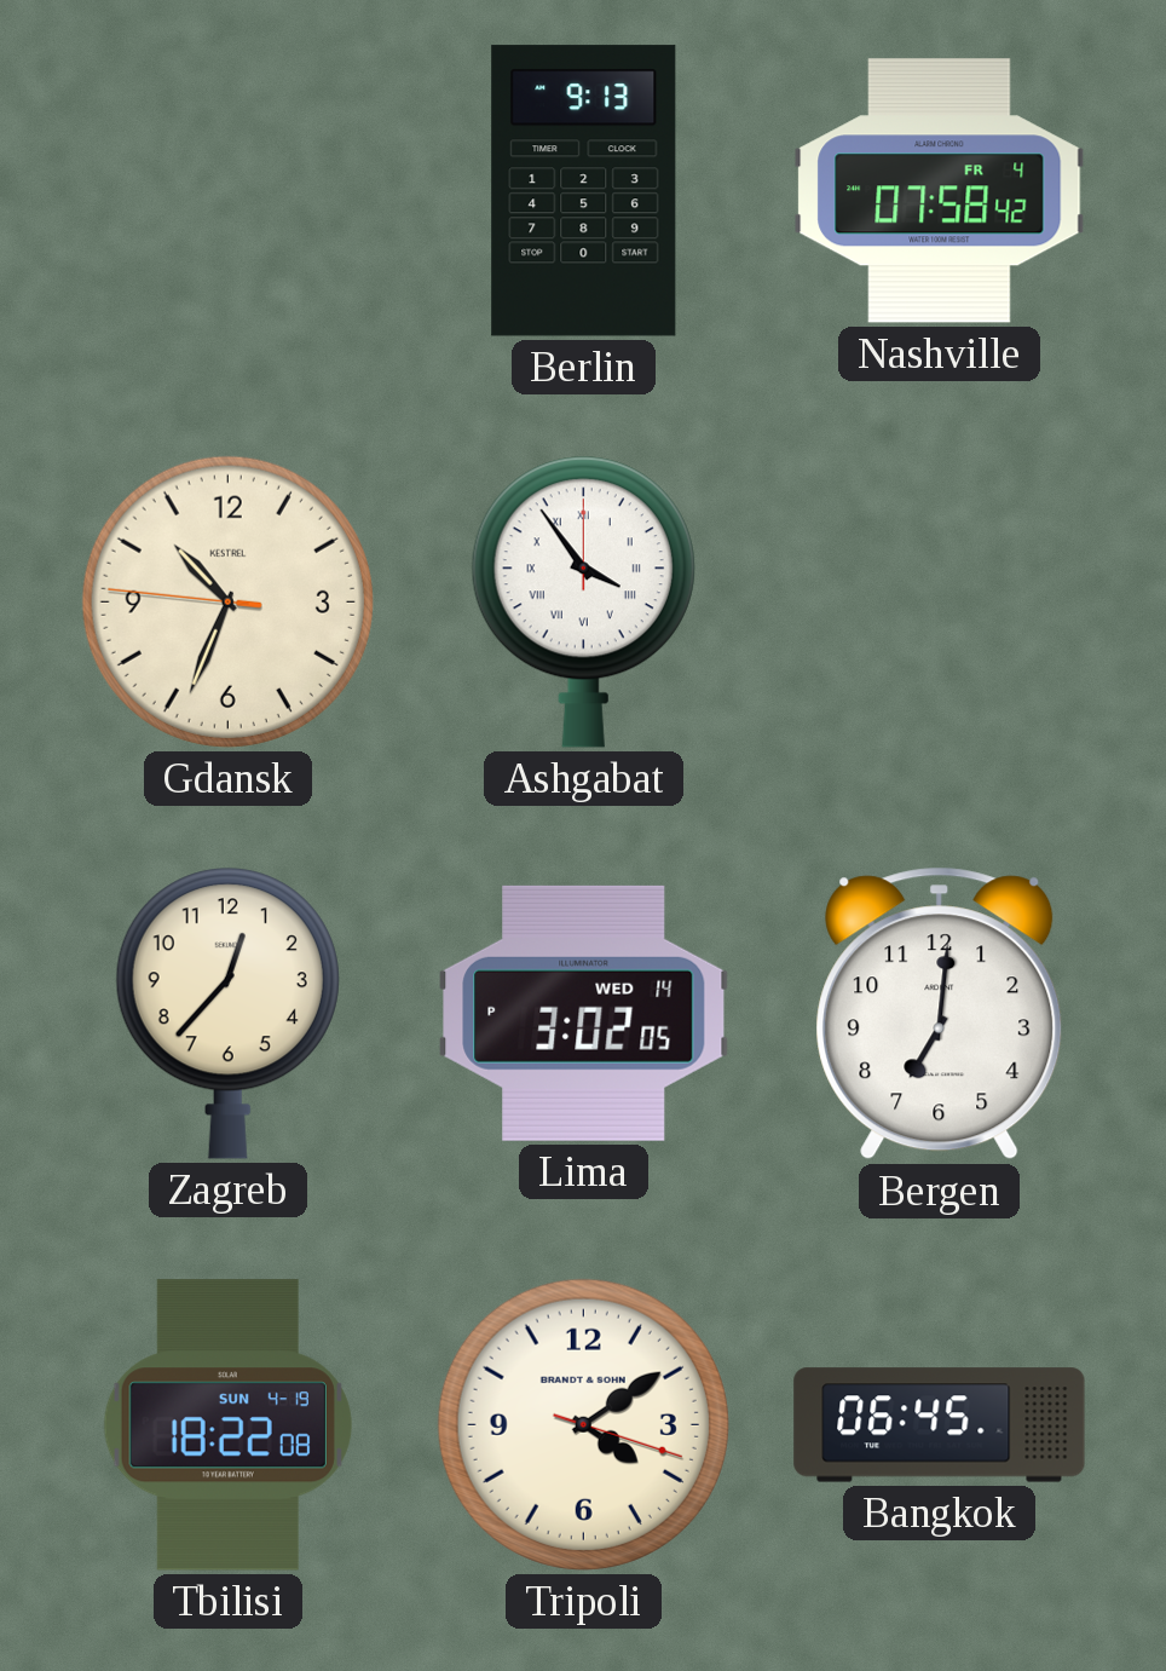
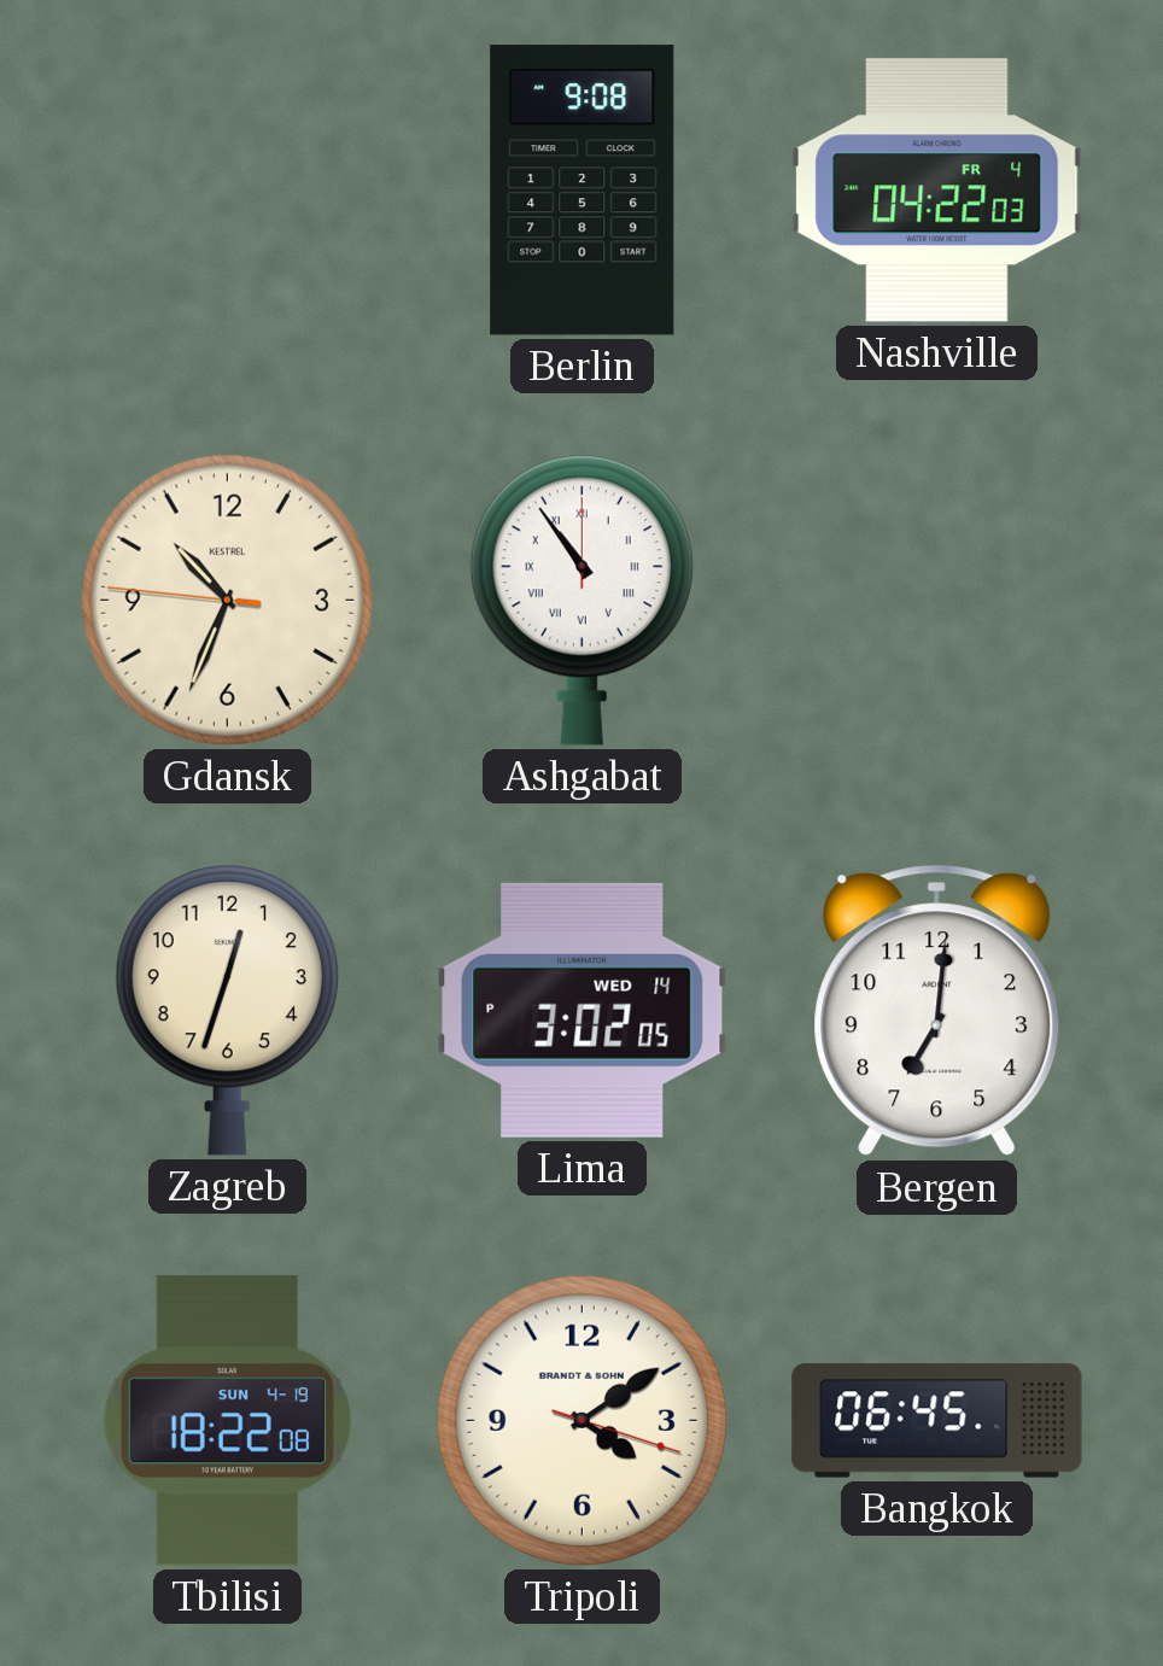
Berlin: 9:13 -> 9:08
Nashville: 07:58 -> 04:22
Ashgabat: 3:54 -> 10:54
Zagreb: 12:37 -> 12:33
